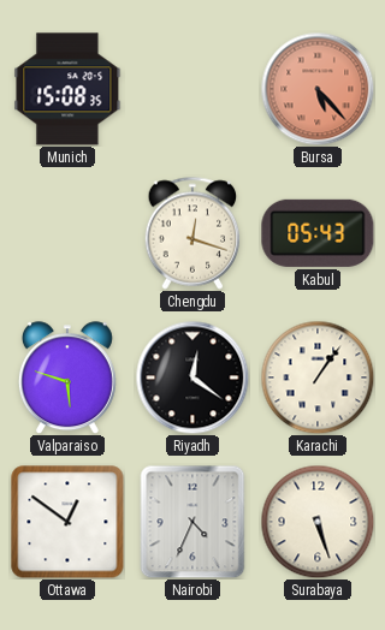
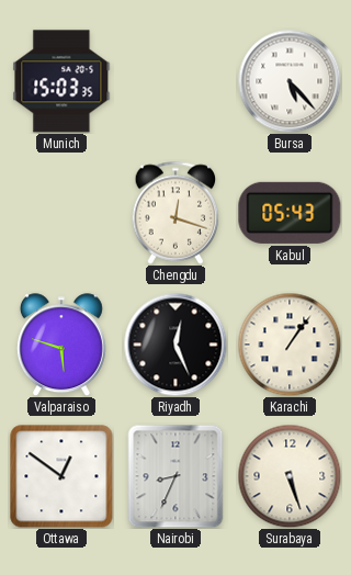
Munich: 15:08 -> 15:03
Bursa dial: salmon -> white
Riyadh: 12:21 -> 12:26
Nairobi: 4:34 -> 8:34
